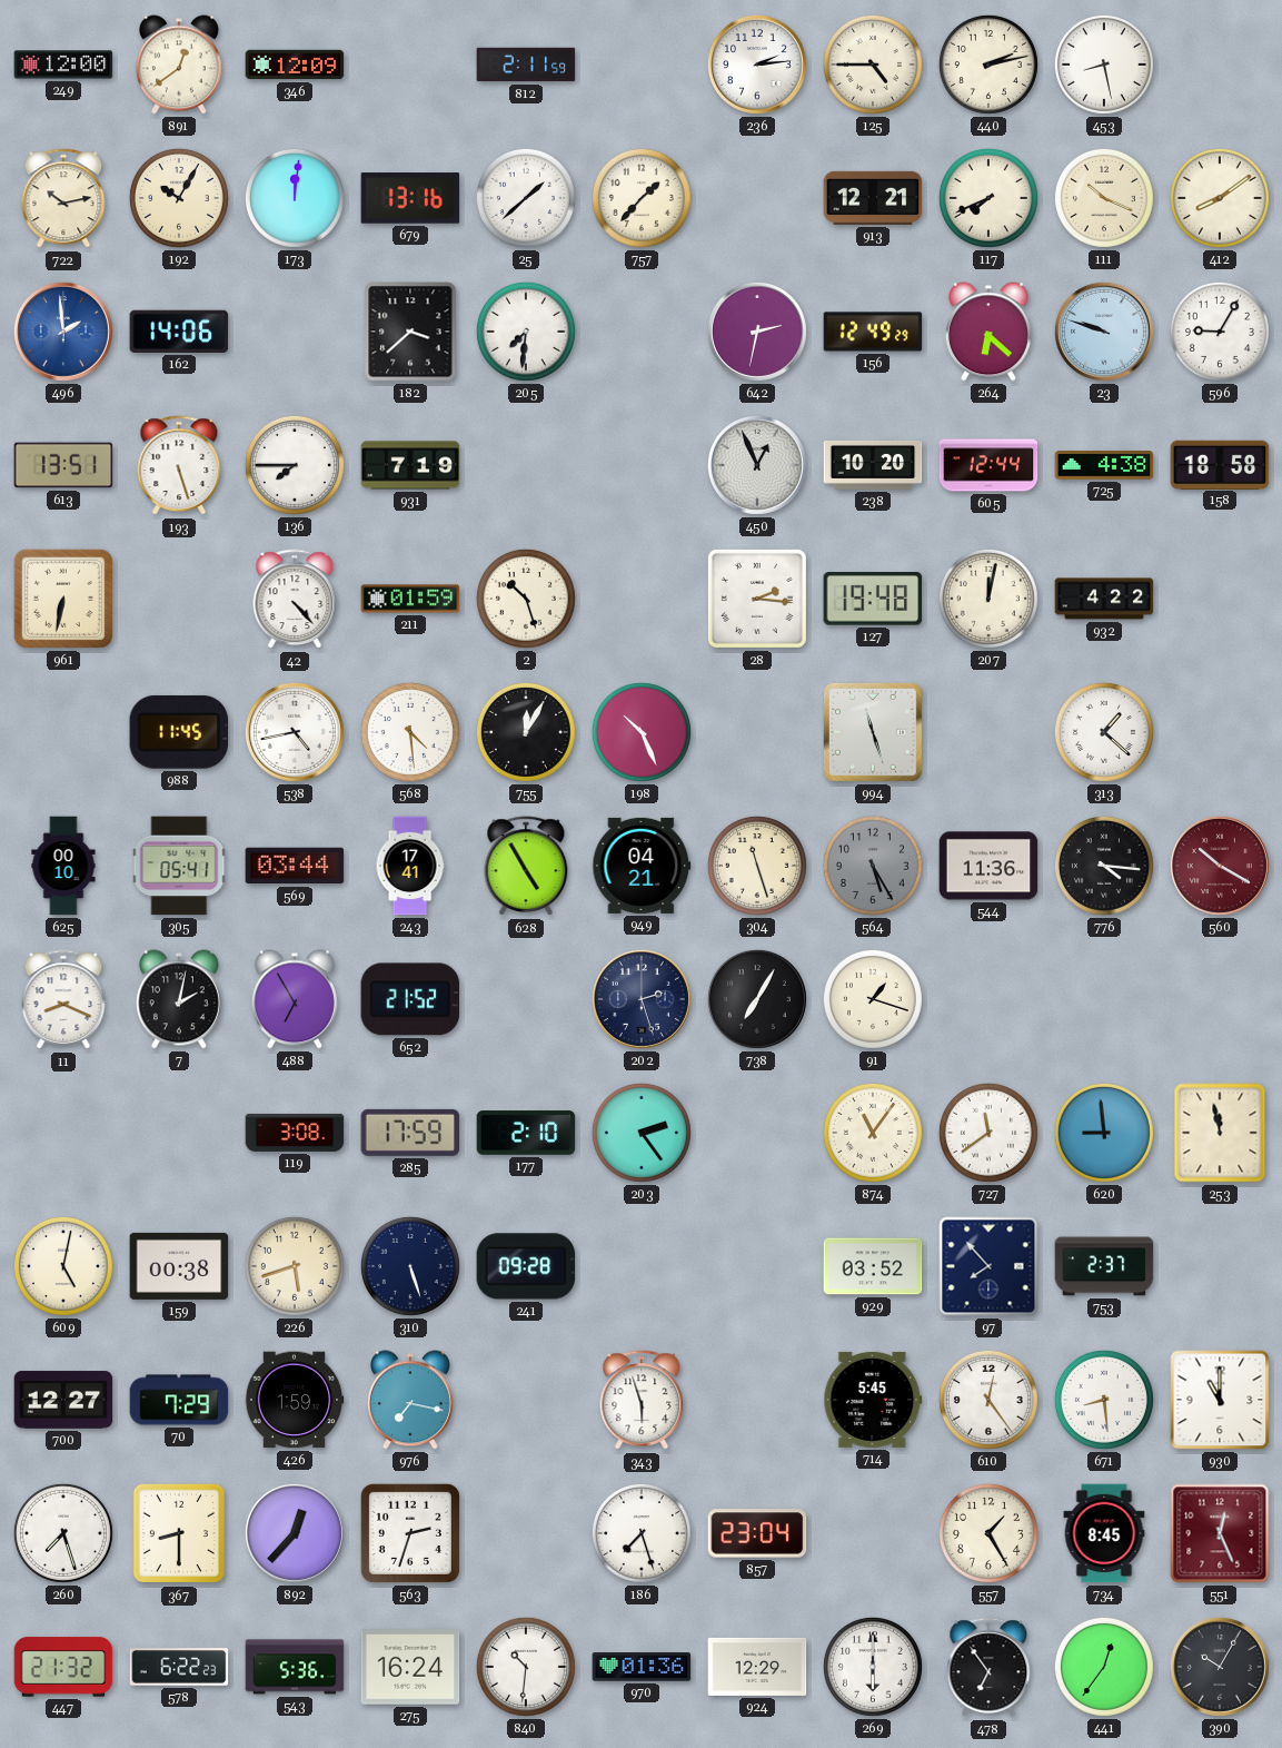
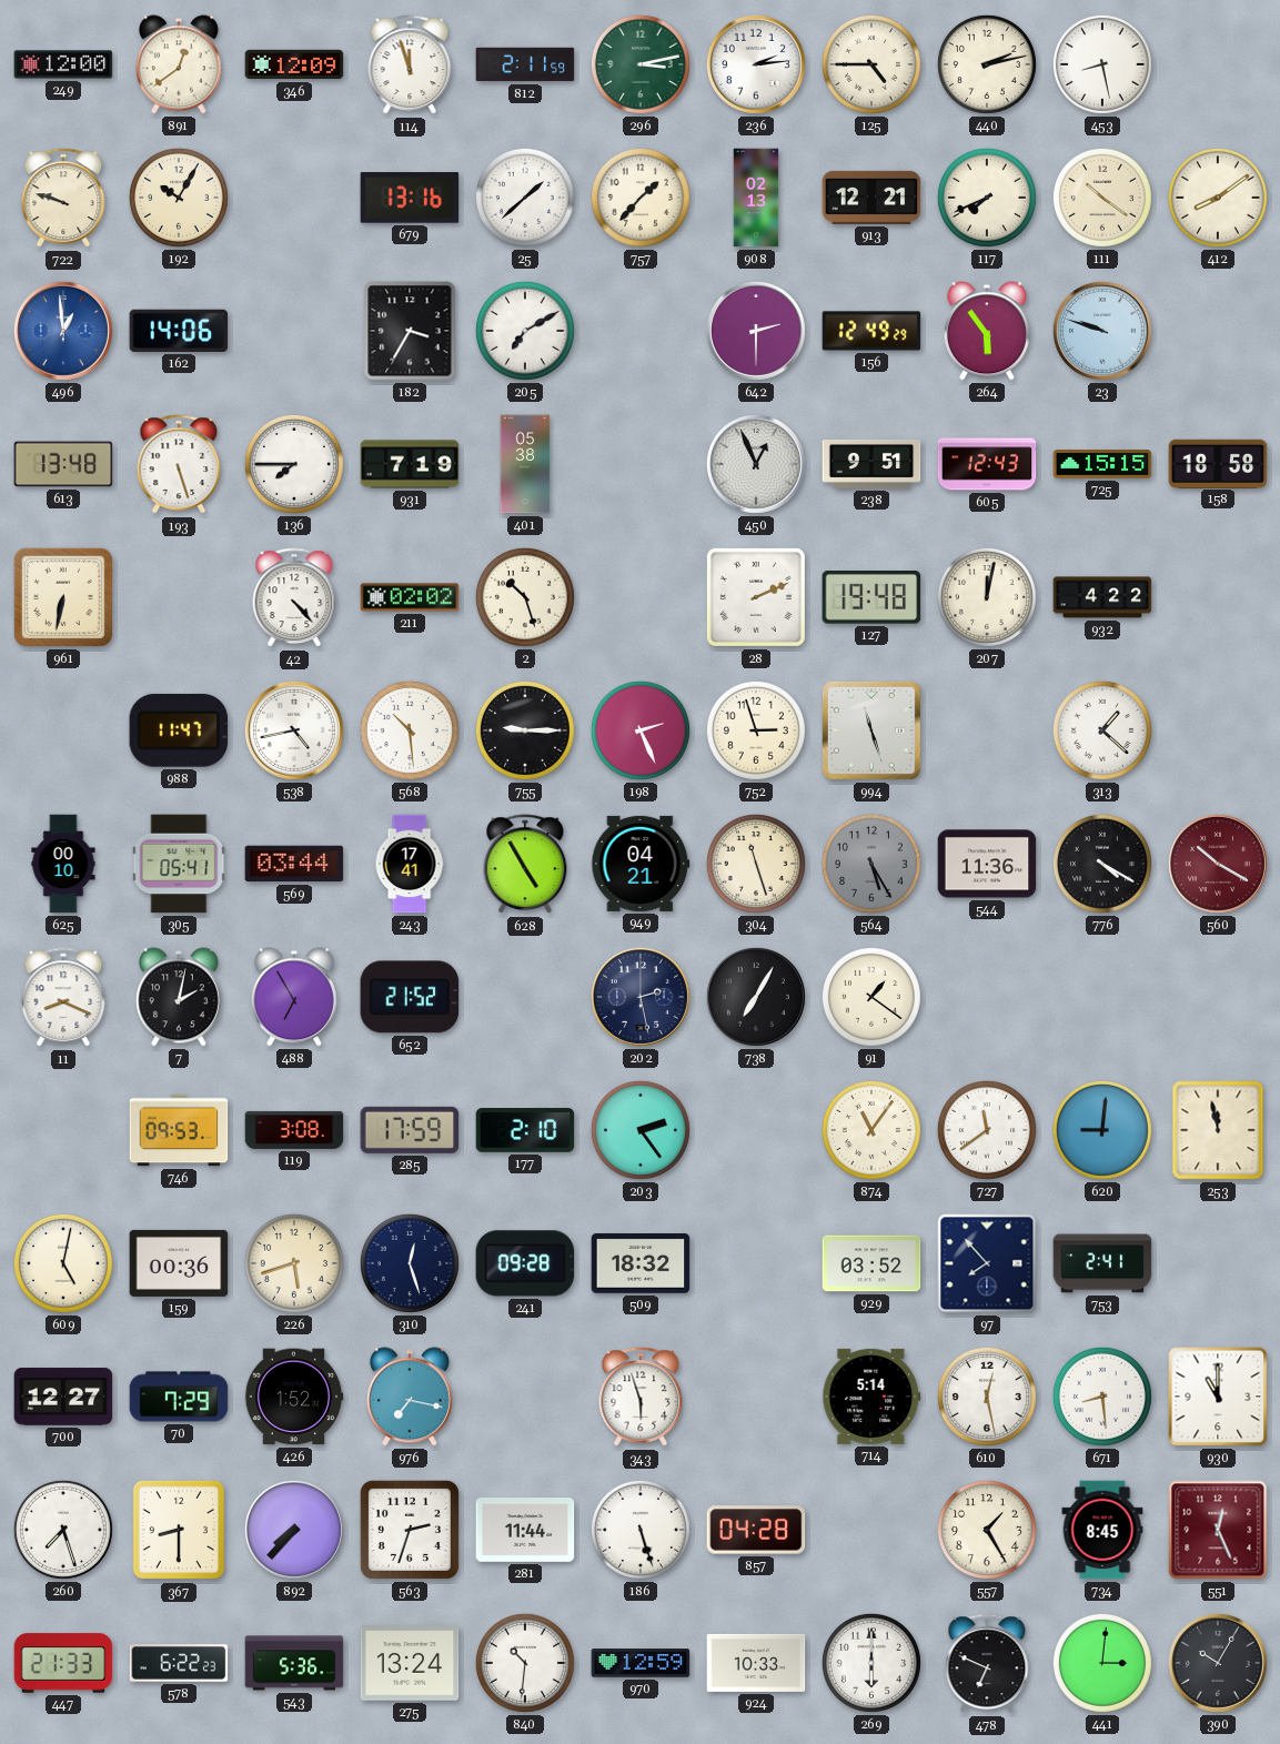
114: none -> 11:57
296: none -> 3:13
722: 10:13 -> 9:48
173: 12:01 -> none
908: none -> 02:13
111: 10:19 -> 10:21
496: 1:59 -> 12:59
182: 3:38 -> 3:35
205: 7:31 -> 7:10
642: 2:32 -> 2:30
264: 6:22 -> 5:54
596: 9:05 -> none
613: 13:51 -> 13:48
401: none -> 05:38
238: 10:20 -> 9:51
605: 12:44 -> 12:43
725: 4:38 -> 15:15
211: 01:59 -> 02:02
28: 2:16 -> 2:11
988: 11:45 -> 11:47
568: 4:29 -> 10:29
755: 12:05 -> 9:15
198: 10:26 -> 2:26
752: none -> 2:57
776: 4:16 -> 4:20
202: 2:27 -> 2:28
91: 1:18 -> 1:21
746: none -> 09:53
620: 8:59 -> 9:01
159: 00:38 -> 00:36
310: 5:27 -> 12:27
509: none -> 18:32
753: 2:37 -> 2:41
426: 1:59 -> 1:52
714: 5:45 -> 5:14
610: 12:24 -> 12:28
892: 12:37 -> 7:37
281: none -> 11:44
186: 7:27 -> 5:27
857: 23:04 -> 04:28
447: 21:32 -> 21:33
275: 16:24 -> 13:24
970: 01:36 -> 12:59
924: 12:29 -> 10:33
478: 6:54 -> 6:49
441: 12:36 -> 3:01
